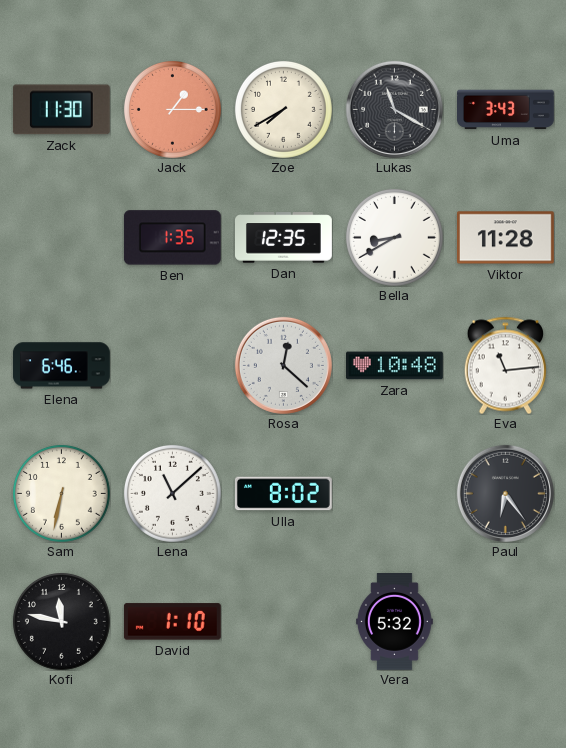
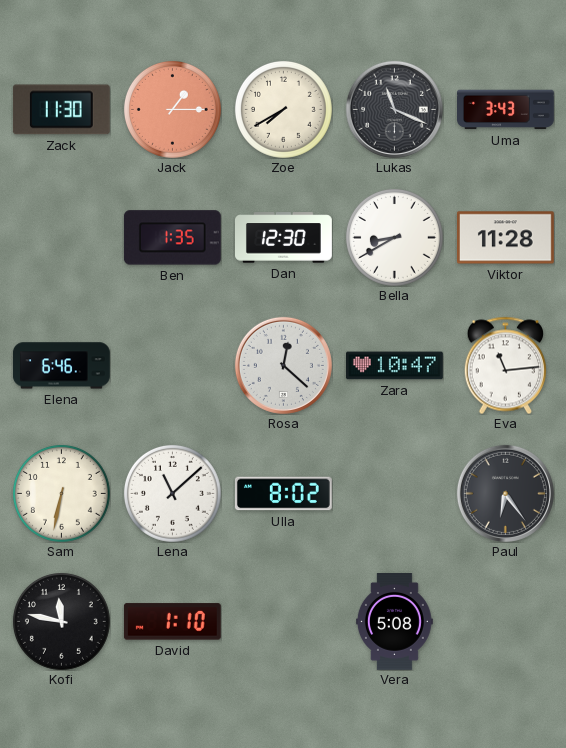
Lukas: 11:20 -> 11:19
Dan: 12:35 -> 12:30
Zara: 10:48 -> 10:47
Vera: 5:32 -> 5:08
